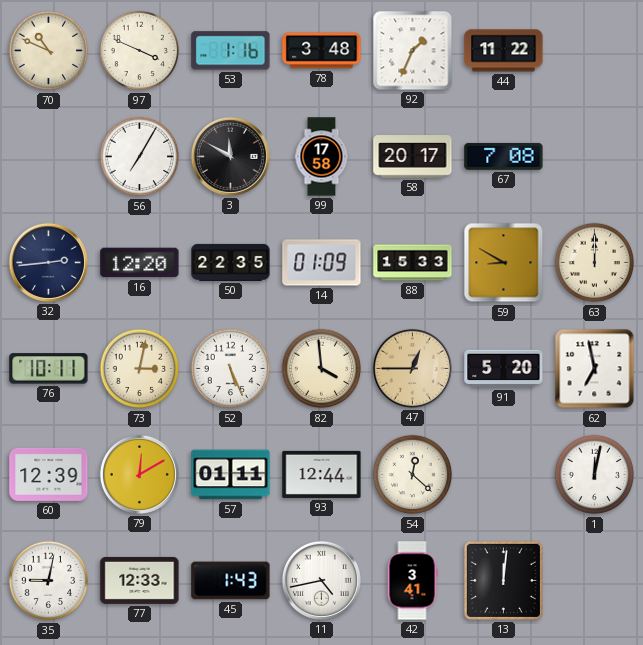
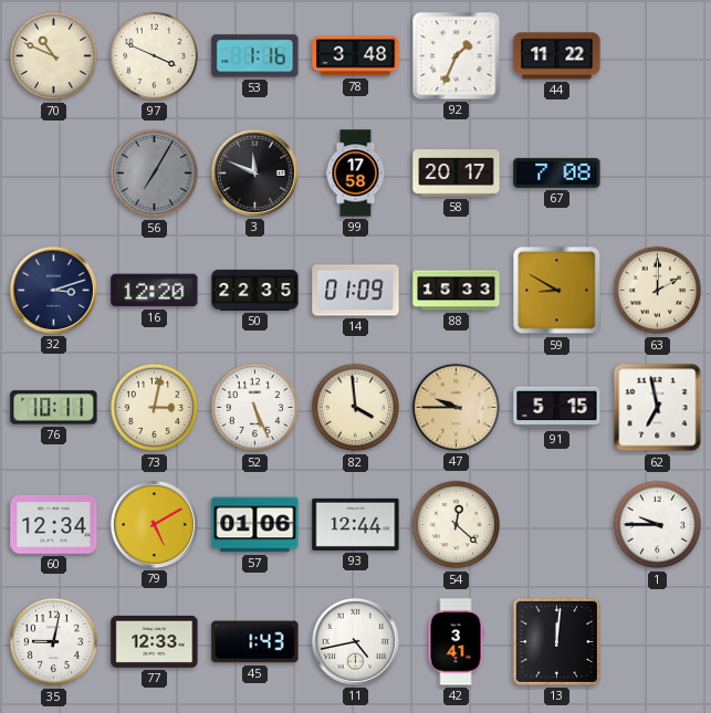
56 dial: white -> grey
3: 11:50 -> 11:49
32: 2:44 -> 3:12
63: 12:00 -> 2:00
47: 12:45 -> 9:45
91: 5:20 -> 5:15
60: 12:39 -> 12:34
79: 12:10 -> 5:10
57: 01:11 -> 01:06
1: 12:02 -> 9:45
